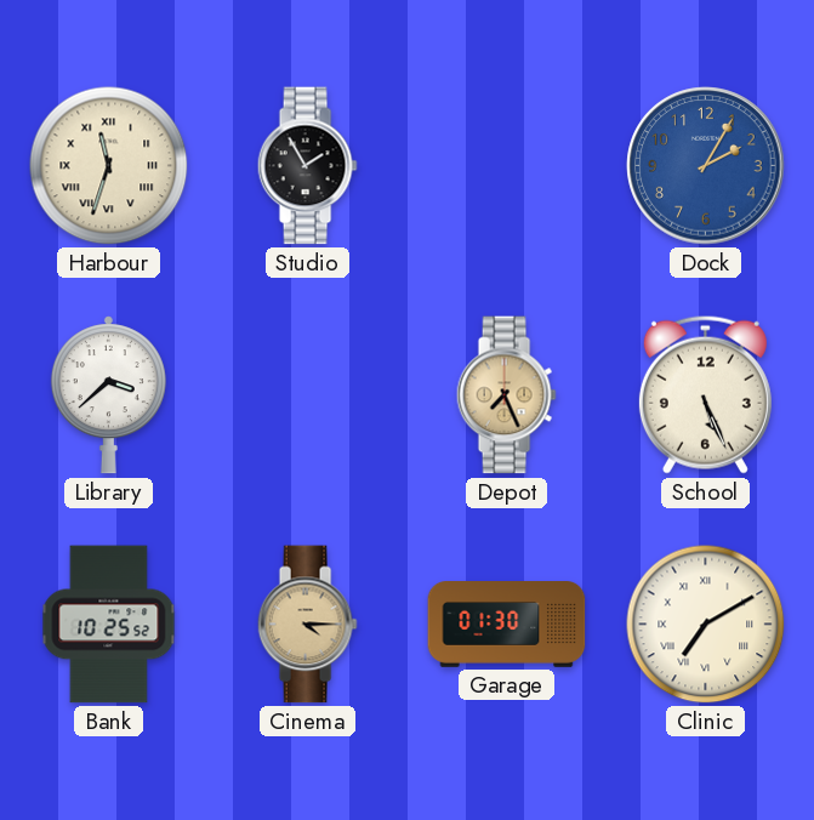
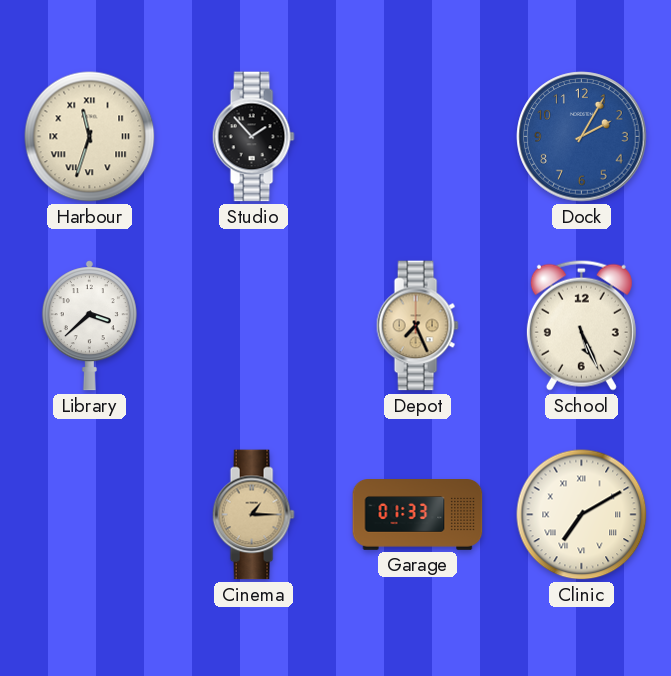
Studio: 1:55 -> 1:53
Bank: 10:25 -> none
Cinema: 4:15 -> 1:15
Garage: 01:30 -> 01:33
